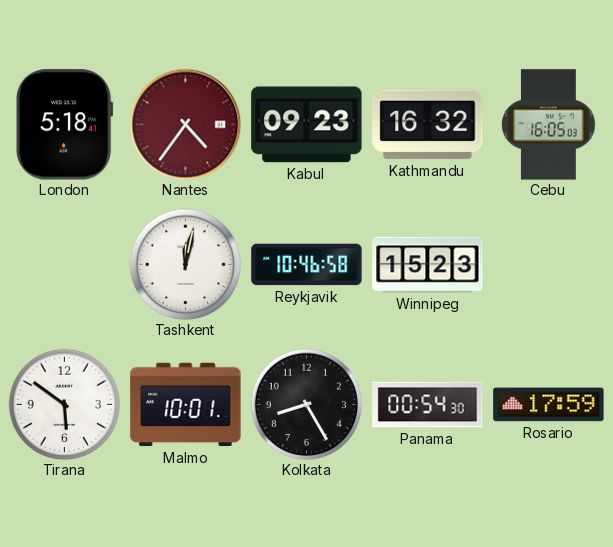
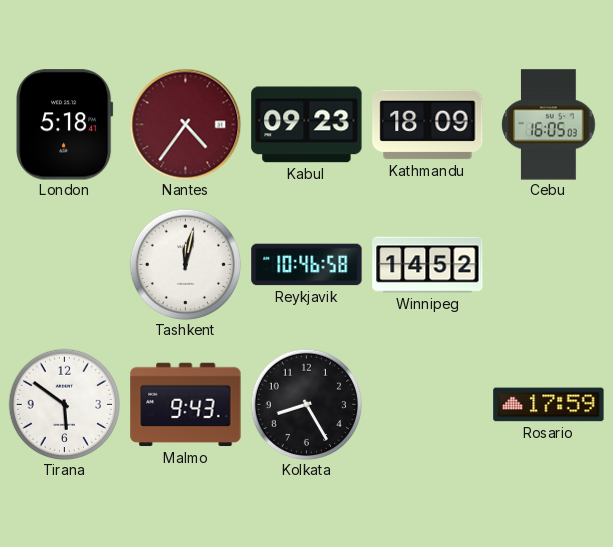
Kathmandu: 16:32 -> 18:09
Winnipeg: 15:23 -> 14:52
Malmo: 10:01 -> 9:43
Panama: 00:54 -> none
